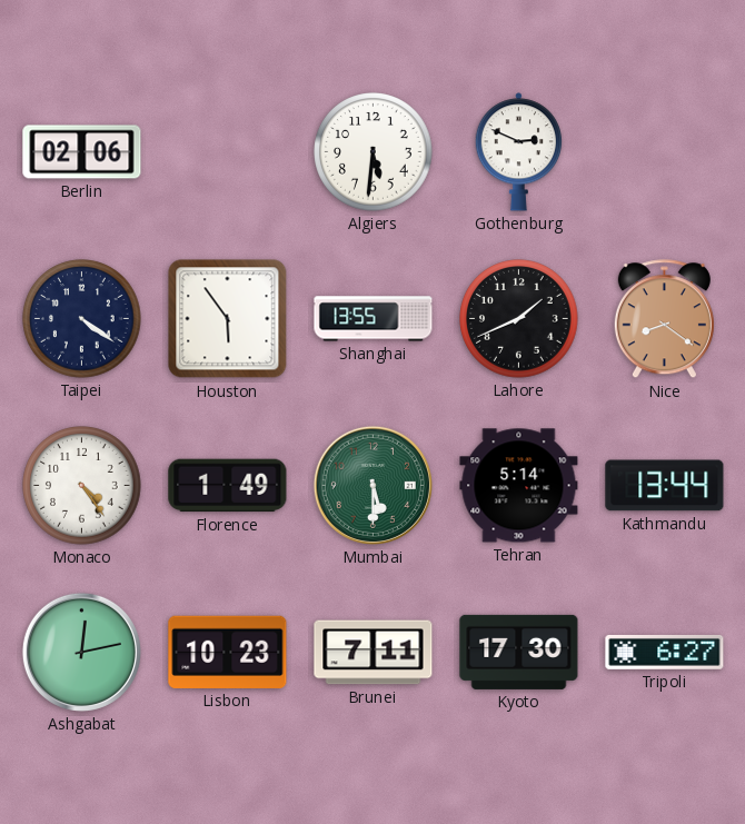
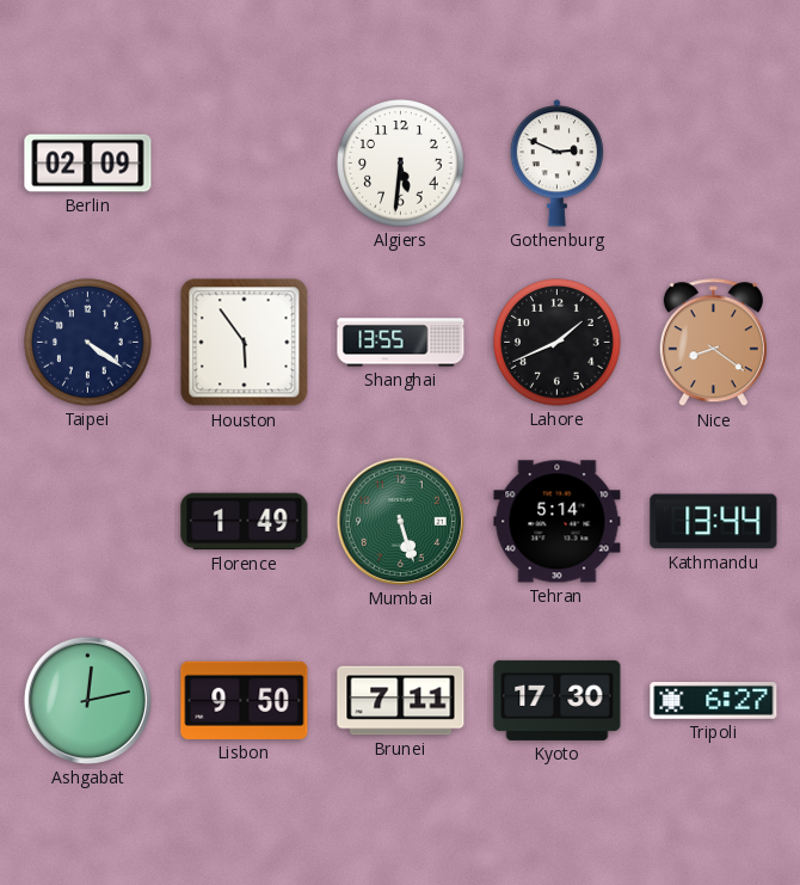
Berlin: 02:06 -> 02:09
Monaco: 4:24 -> none
Mumbai: 5:30 -> 5:27
Lisbon: 10:23 -> 9:50
